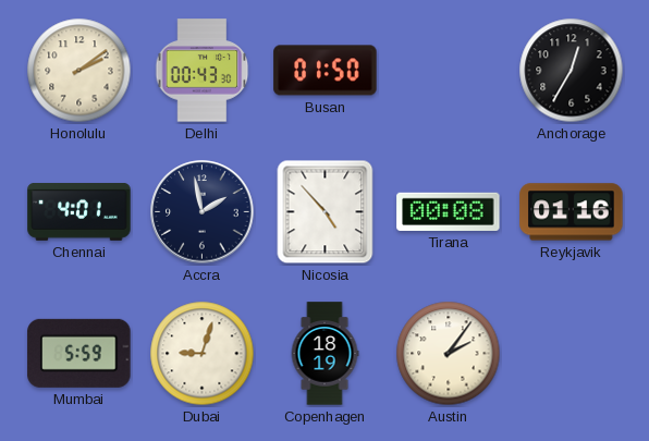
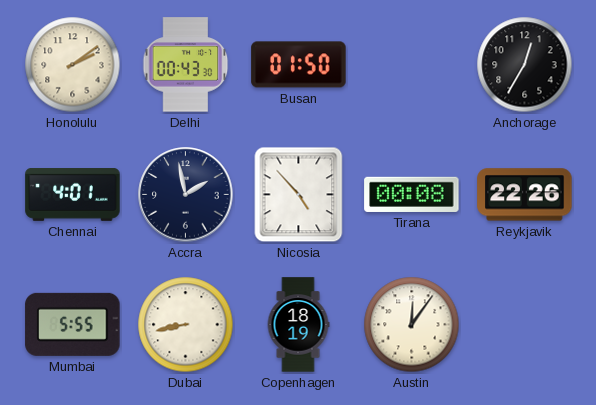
Reykjavik: 01:16 -> 22:26
Mumbai: 5:59 -> 5:55
Dubai: 9:03 -> 8:43
Austin: 2:06 -> 12:06
